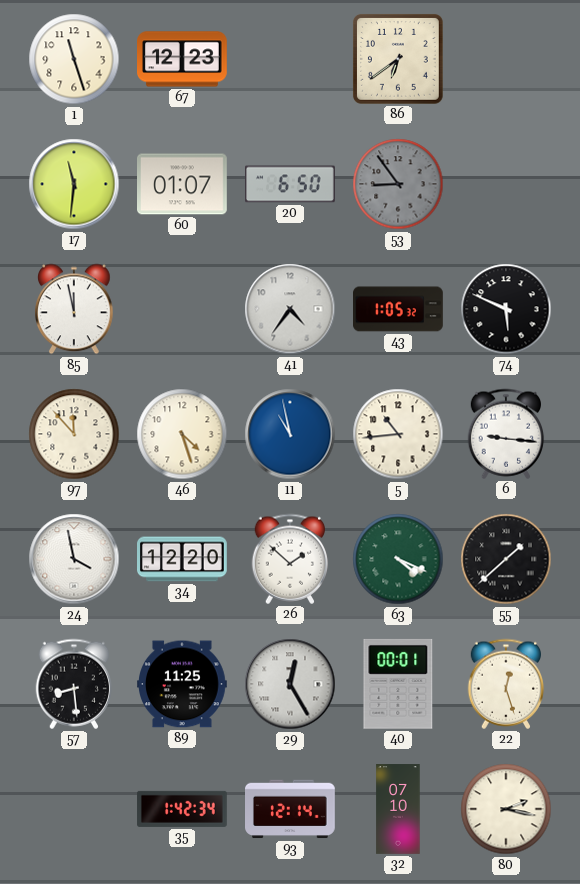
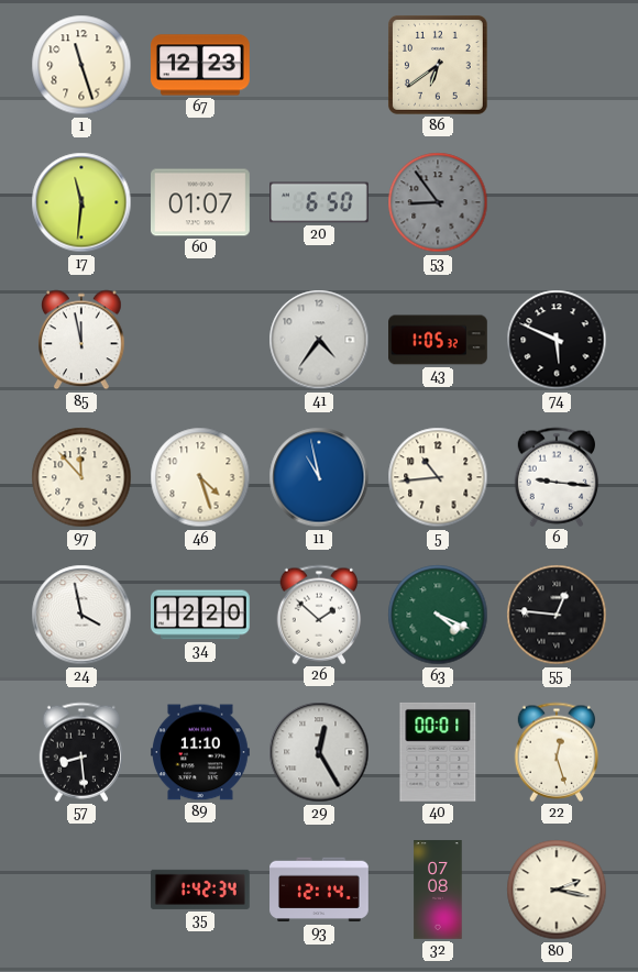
55: 1:38 -> 12:46
89: 11:25 -> 11:10
32: 07:10 -> 07:08
